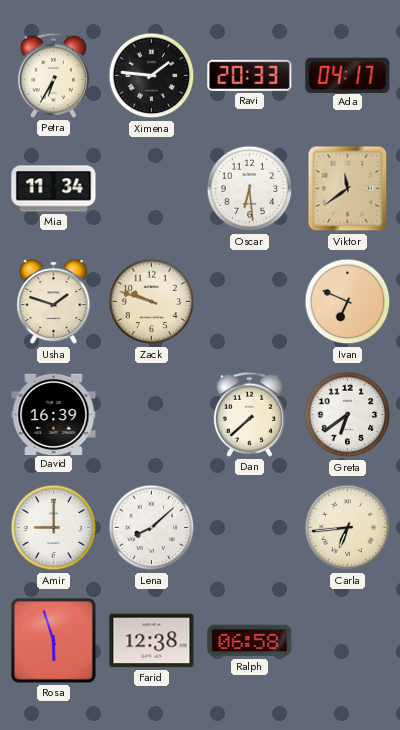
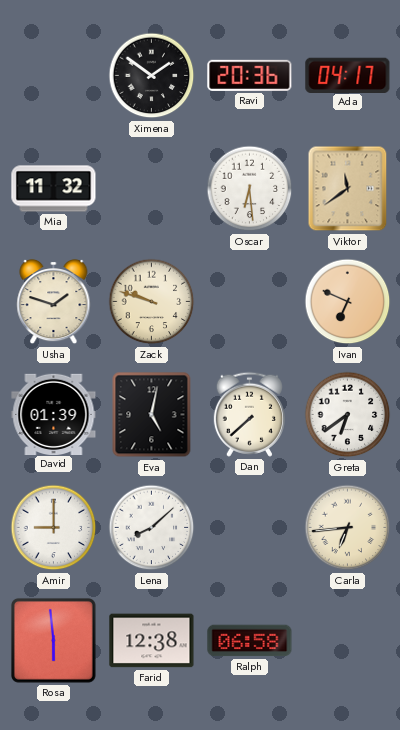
Petra: 6:35 -> none
Ximena: 1:46 -> 1:51
Ravi: 20:33 -> 20:36
Mia: 11:34 -> 11:32
David: 16:39 -> 01:39
Eva: none -> 5:02
Rosa: 5:57 -> 5:59
